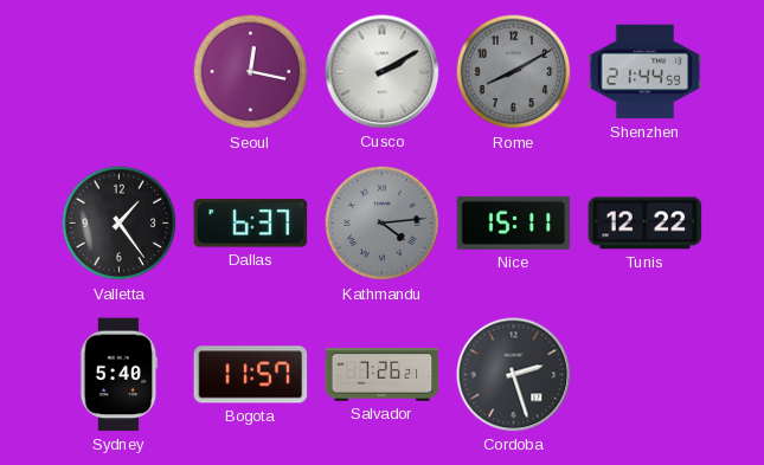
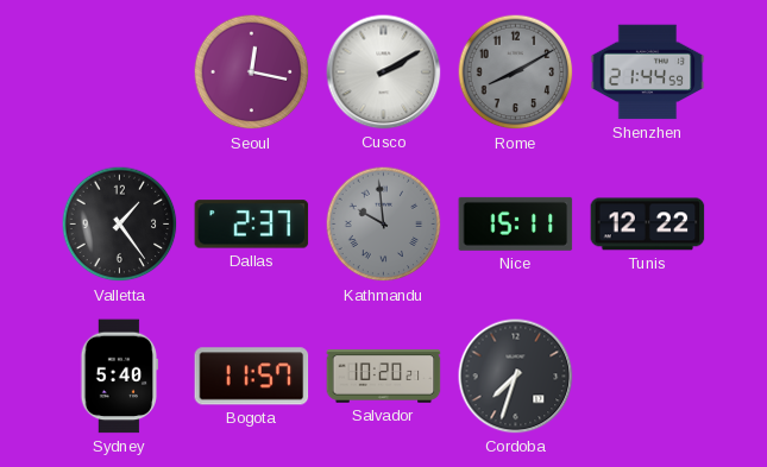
Dallas: 6:37 -> 2:37
Kathmandu: 4:14 -> 9:59
Salvador: 7:26 -> 10:20
Cordoba: 2:27 -> 7:33
